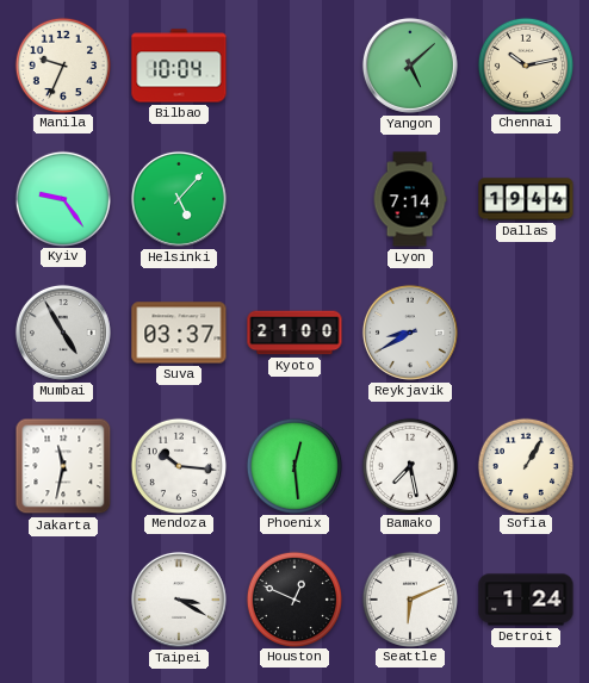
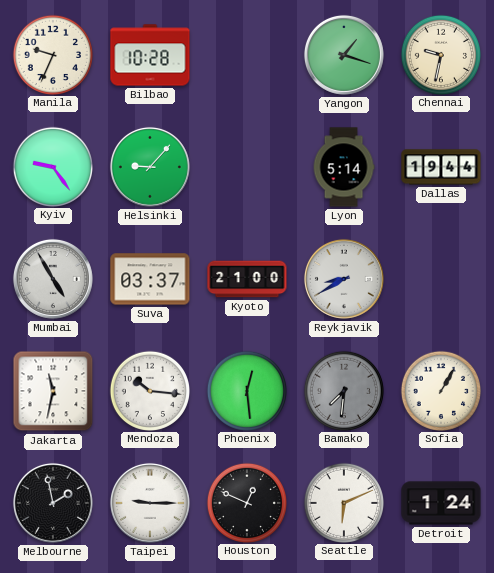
Bilbao: 10:04 -> 10:28
Yangon: 5:08 -> 1:18
Chennai: 10:13 -> 9:32
Helsinki: 5:07 -> 9:07
Lyon: 7:14 -> 5:14
Bamako: 7:28 -> 7:31
Bamako dial: white -> grey
Melbourne: none -> 1:58
Taipei: 3:20 -> 9:15
